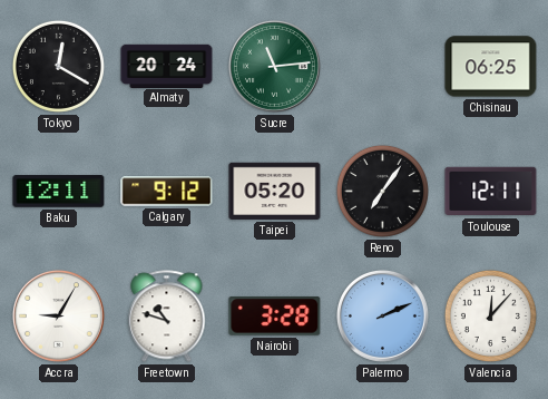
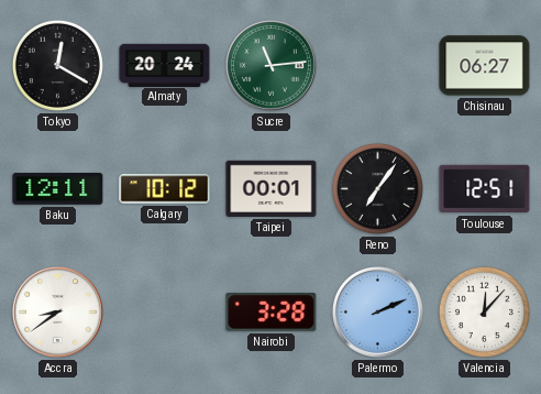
Chisinau: 06:25 -> 06:27
Calgary: 9:12 -> 10:12
Taipei: 05:20 -> 00:01
Toulouse: 12:11 -> 12:51
Accra: 9:05 -> 8:39
Freetown: 10:48 -> none
